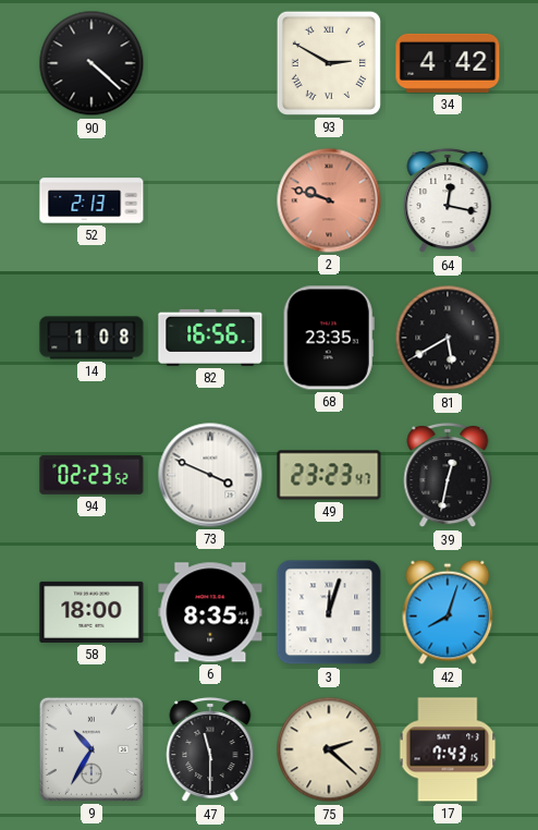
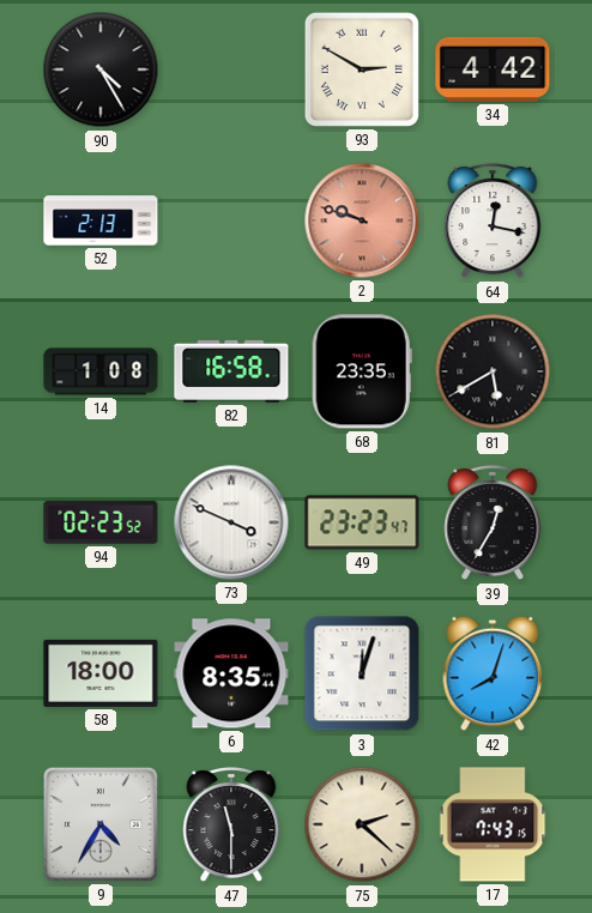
90: 4:22 -> 4:25
82: 16:56 -> 16:58
39: 12:32 -> 12:35
9: 10:35 -> 4:35
